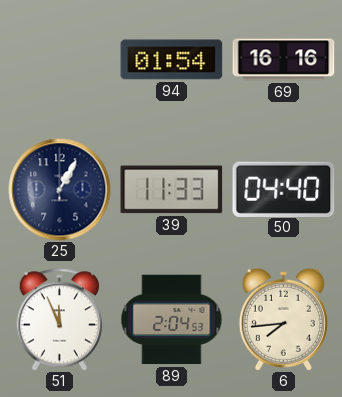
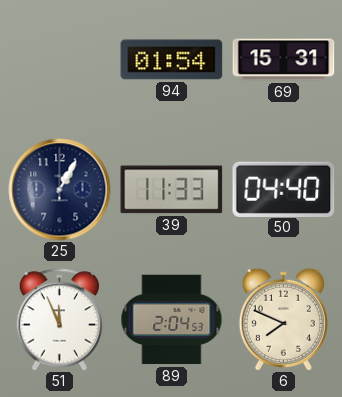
69: 16:16 -> 15:31
6: 7:44 -> 7:49
